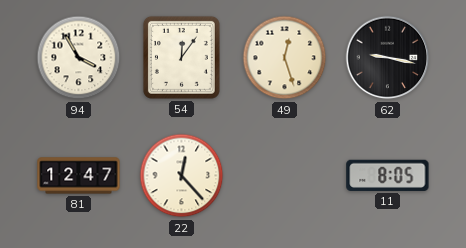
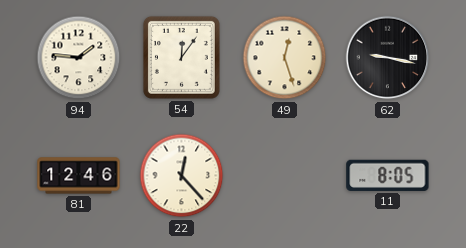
94: 3:55 -> 1:46
81: 12:47 -> 12:46
